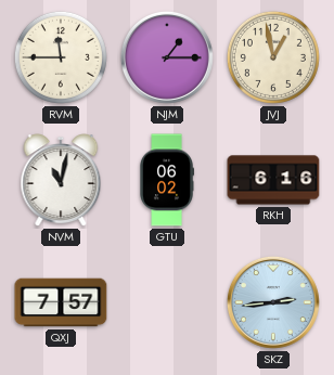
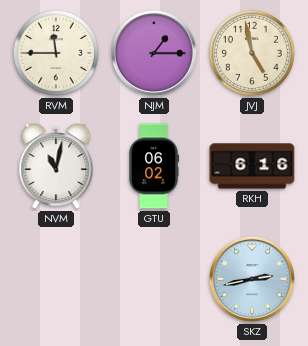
JVJ: 12:58 -> 4:58
QXJ: 7:57 -> none
SKZ: 2:44 -> 2:43
